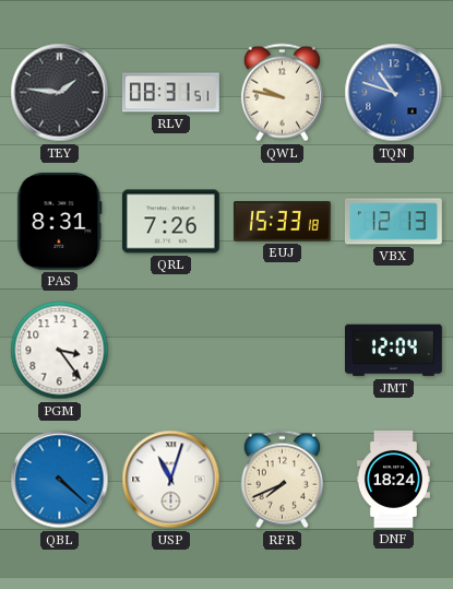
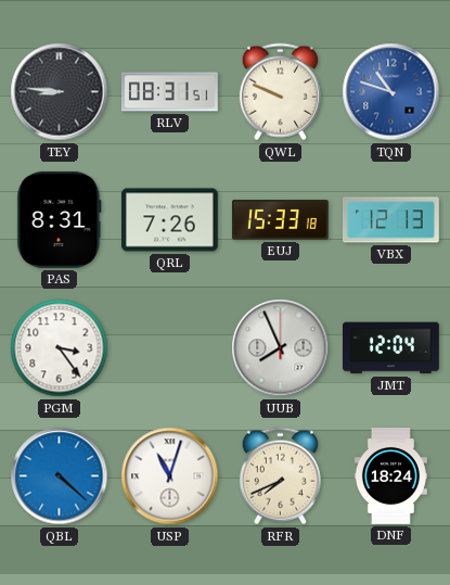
TEY: 1:46 -> 8:46
QWL: 9:47 -> 9:49
UUB: none -> 7:56
